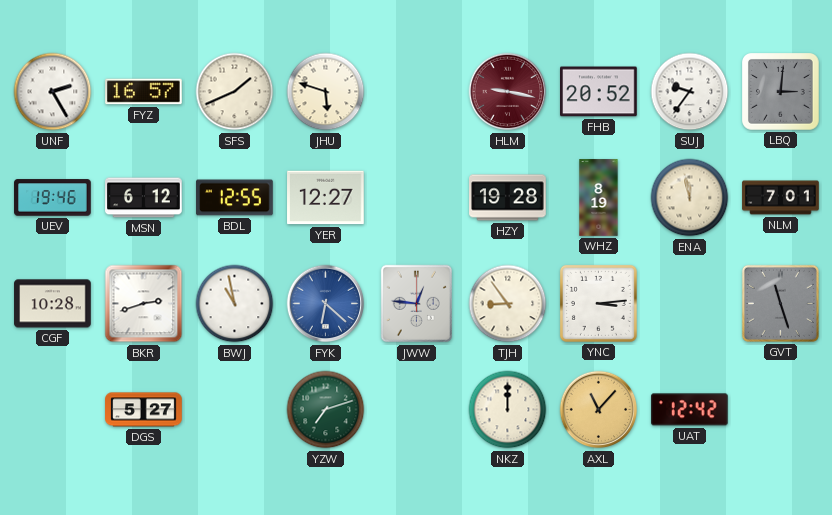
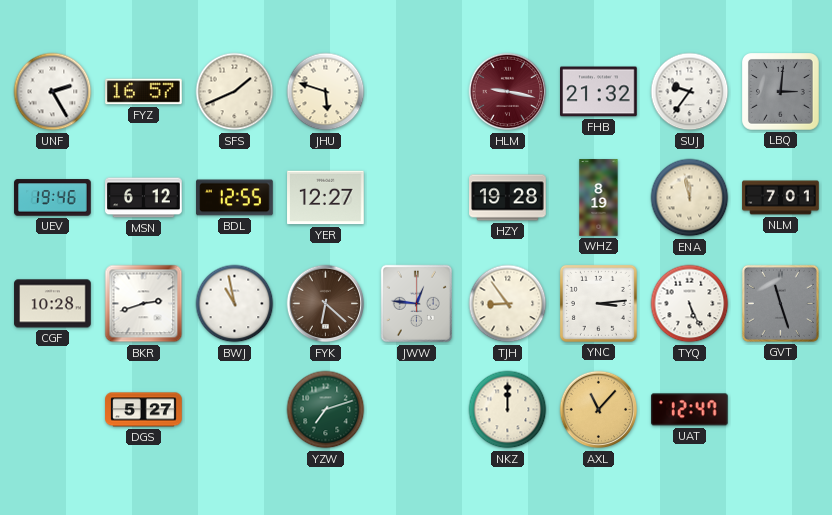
FHB: 20:52 -> 21:32
FYK dial: blue -> brown
TYQ: none -> 5:26
UAT: 12:42 -> 12:47
